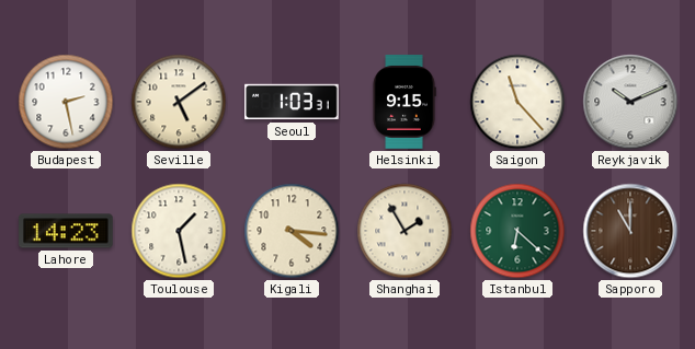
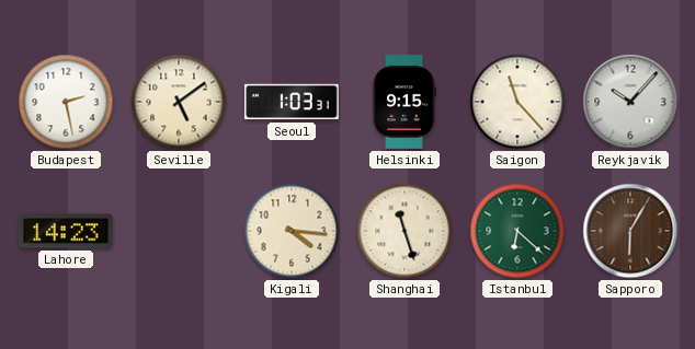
Reykjavik: 10:11 -> 10:07
Toulouse: 1:28 -> none
Shanghai: 1:55 -> 11:27
Sapporo: 11:00 -> 6:05
